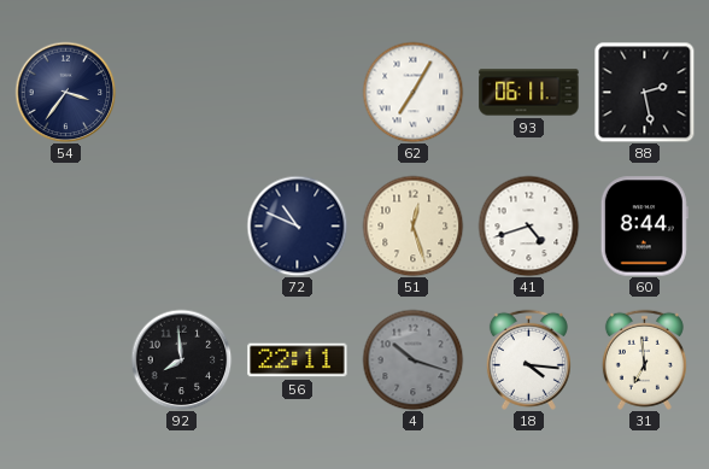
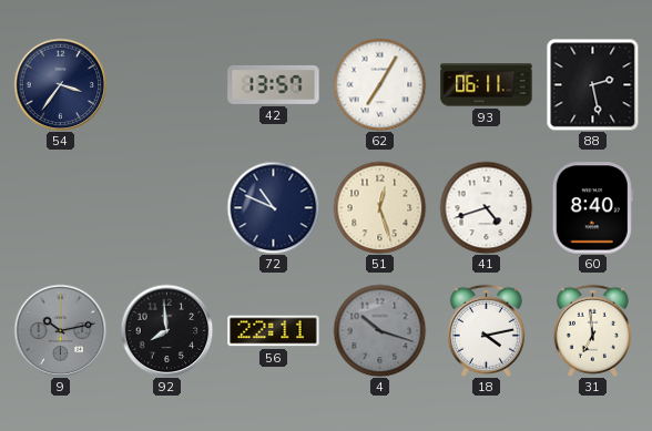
42: none -> 13:57
60: 8:44 -> 8:40
9: none -> 10:13
18: 4:16 -> 4:13
